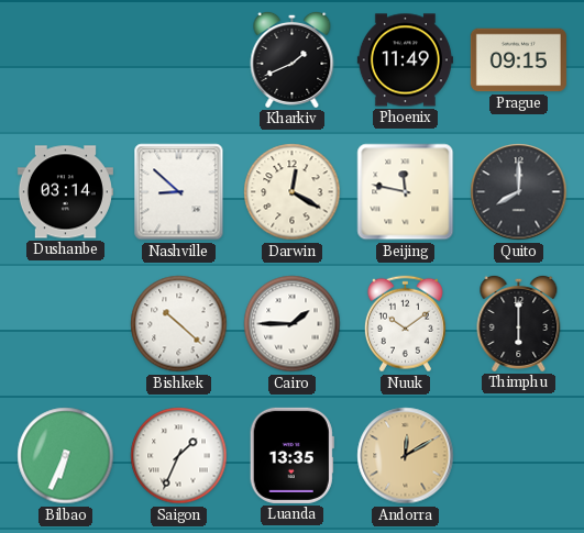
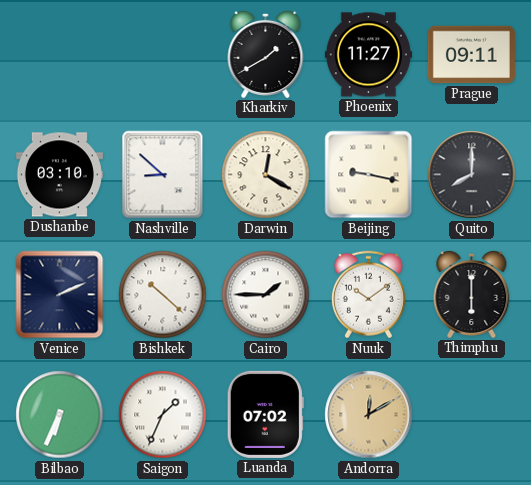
Kharkiv: 1:41 -> 1:40
Phoenix: 11:49 -> 11:27
Prague: 09:15 -> 09:11
Dushanbe: 03:14 -> 03:10
Beijing: 11:47 -> 9:17
Venice: none -> 2:11
Luanda: 13:35 -> 07:02
